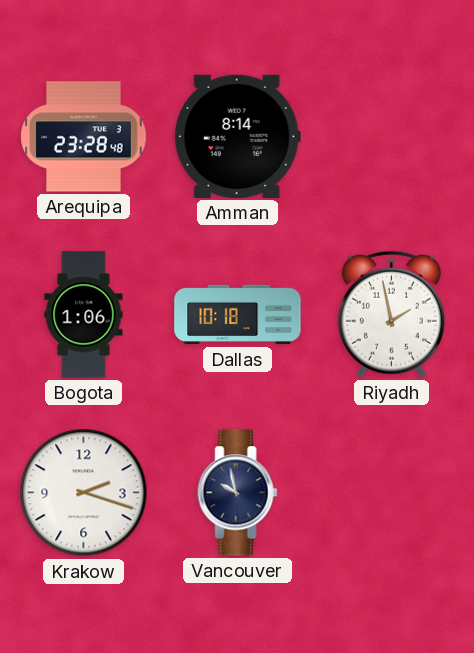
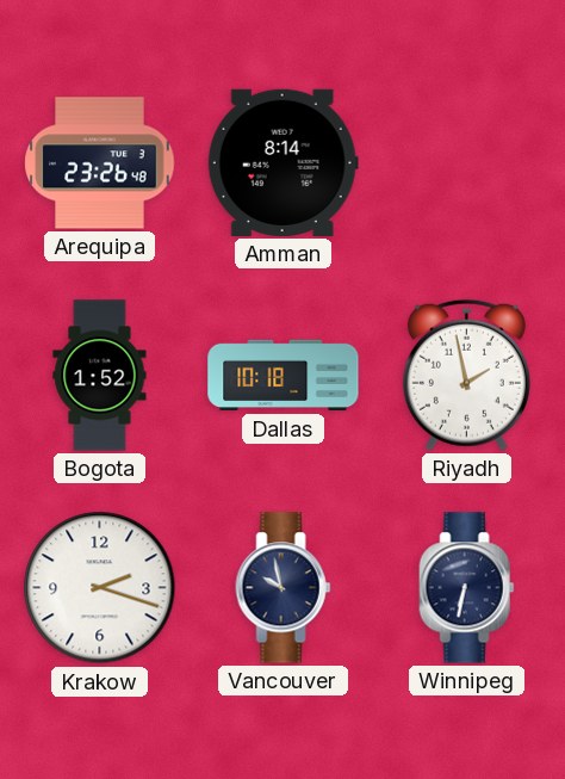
Arequipa: 23:28 -> 23:26
Bogota: 1:06 -> 1:52
Winnipeg: none -> 6:32
